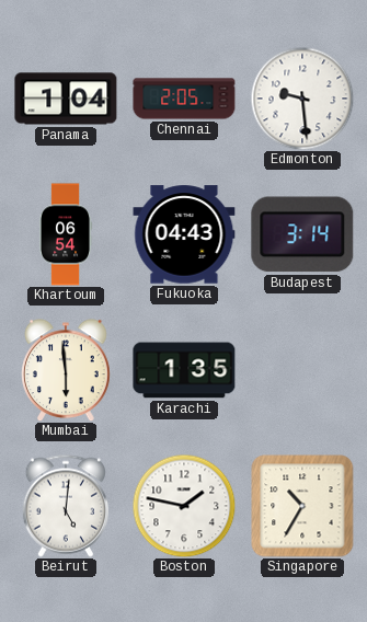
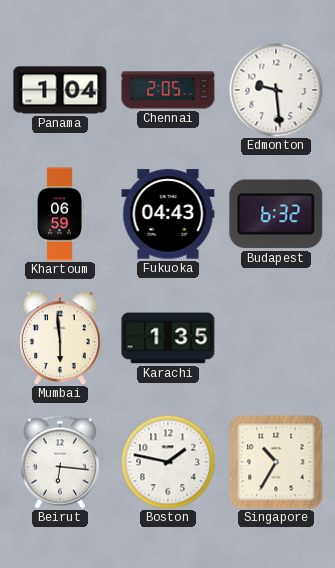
Khartoum: 06:54 -> 06:59
Budapest: 3:14 -> 6:32
Beirut: 5:01 -> 6:16
